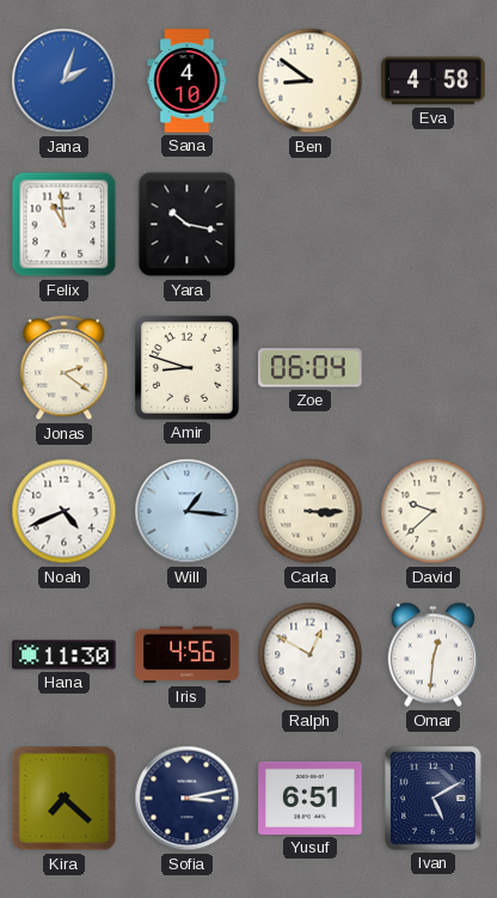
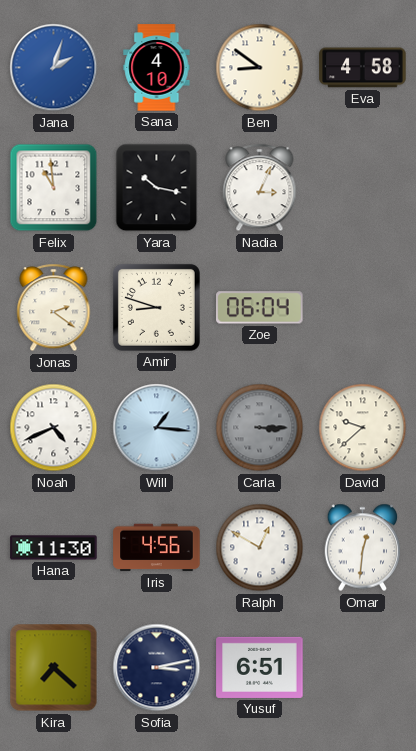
Nadia: none -> 3:04
Carla dial: cream -> grey
Ivan: 5:10 -> none
